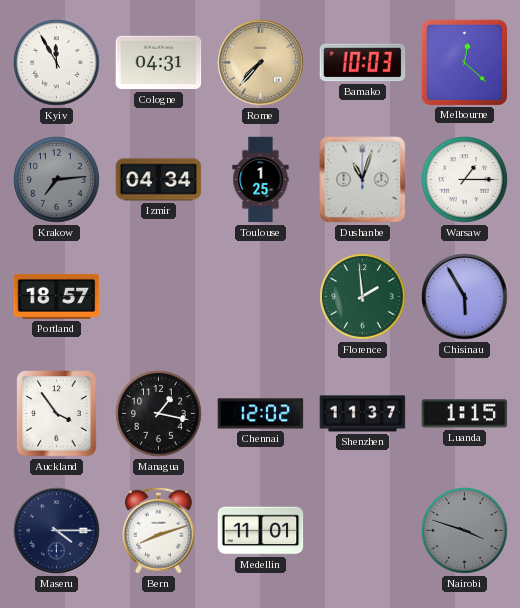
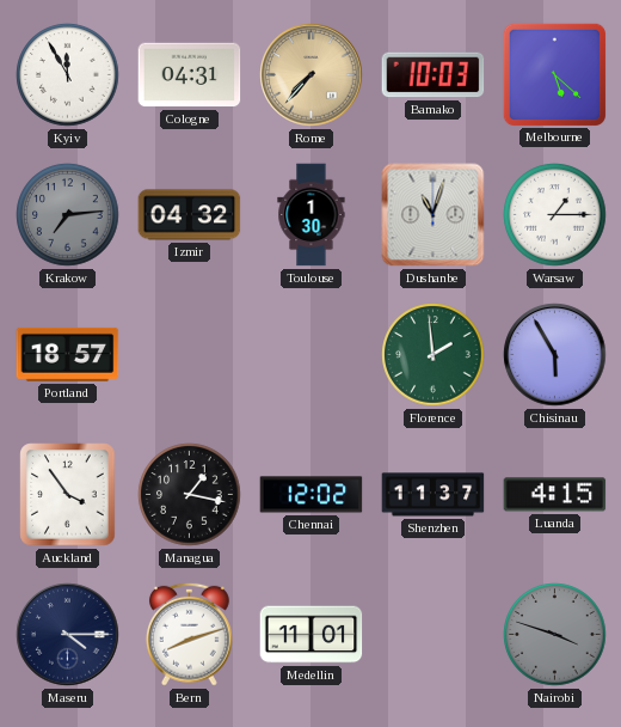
Melbourne: 12:22 -> 5:22
Izmir: 04:34 -> 04:32
Toulouse: 1:25 -> 1:30
Luanda: 1:15 -> 4:15
